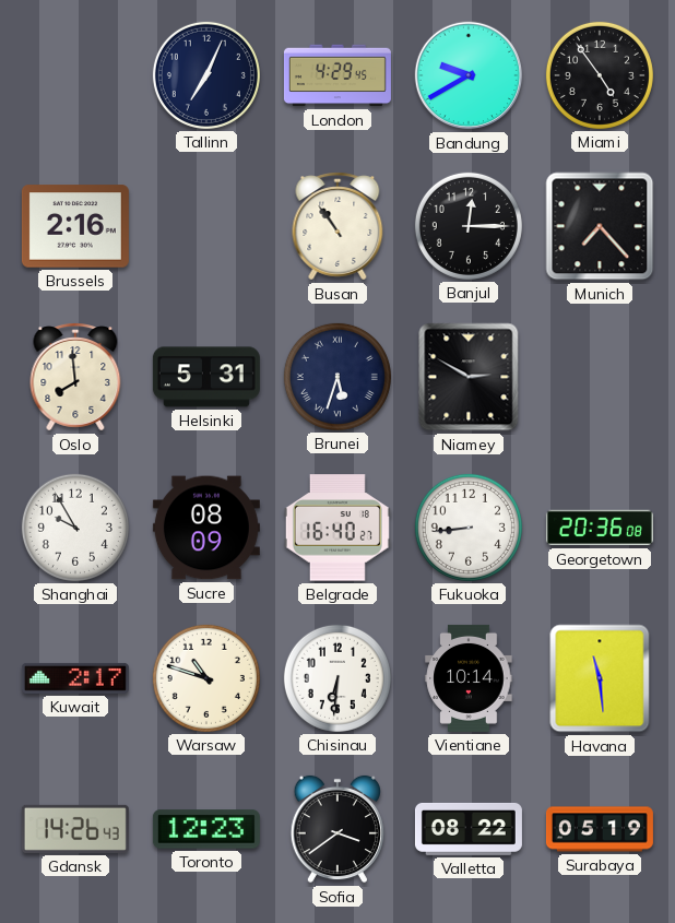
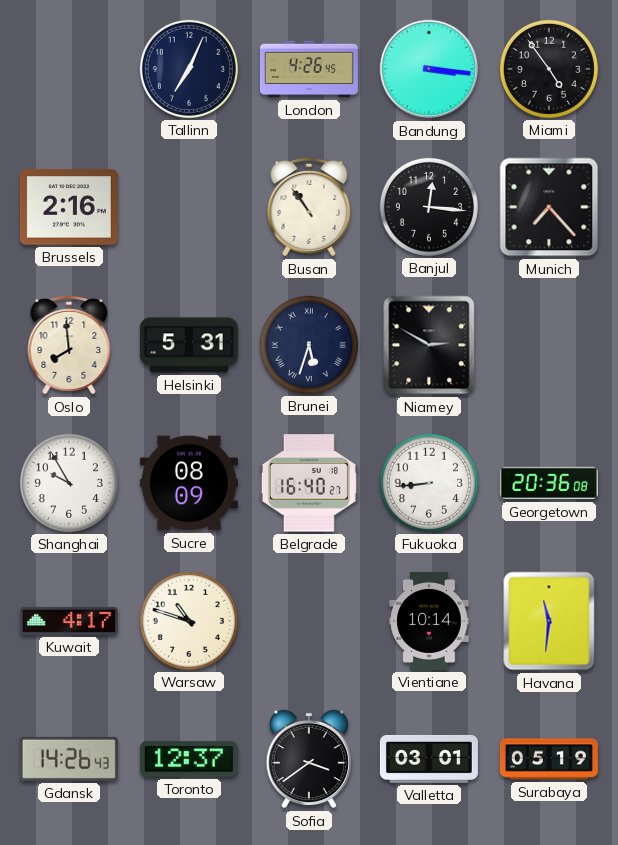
London: 4:29 -> 4:26
Bandung: 9:40 -> 3:16
Banjul: 12:15 -> 12:16
Kuwait: 2:17 -> 4:17
Chisinau: 6:31 -> none
Havana: 11:29 -> 11:31
Toronto: 12:23 -> 12:37
Valletta: 08:22 -> 03:01
